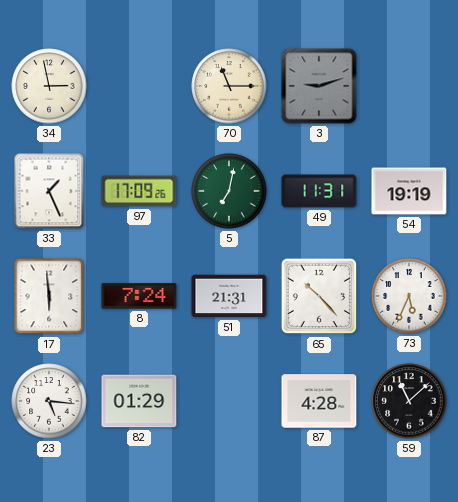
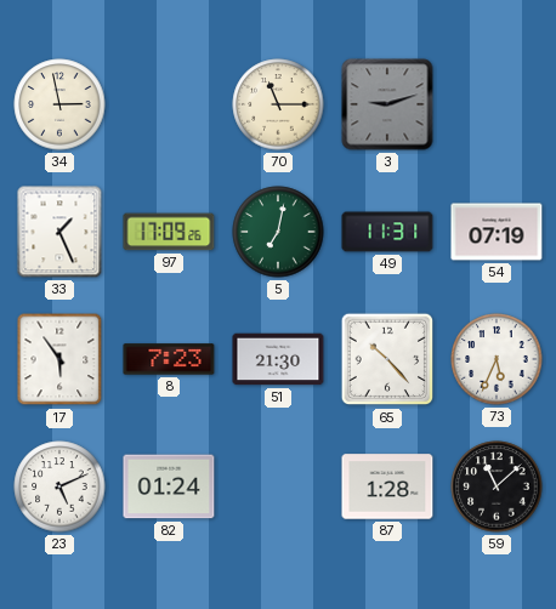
54: 19:19 -> 07:19
17: 5:59 -> 5:54
8: 7:24 -> 7:23
51: 21:31 -> 21:30
23: 5:16 -> 5:11
82: 01:29 -> 01:24
87: 4:28 -> 1:28
